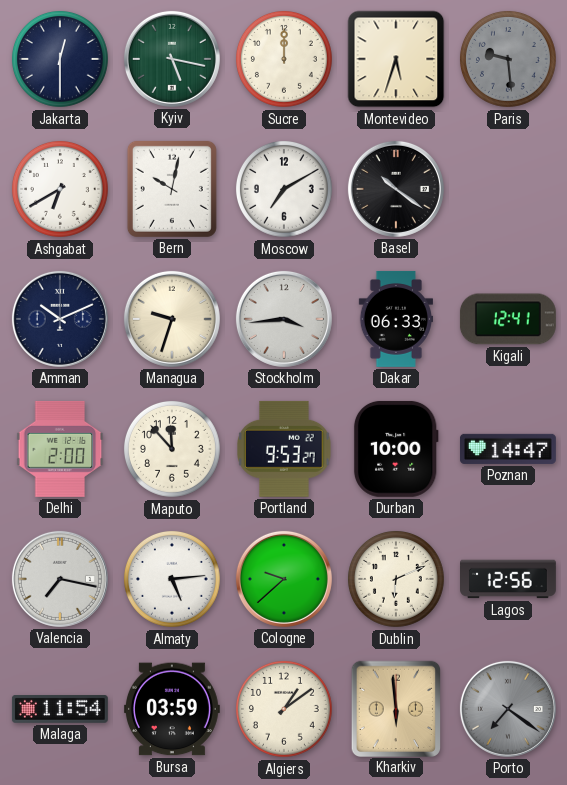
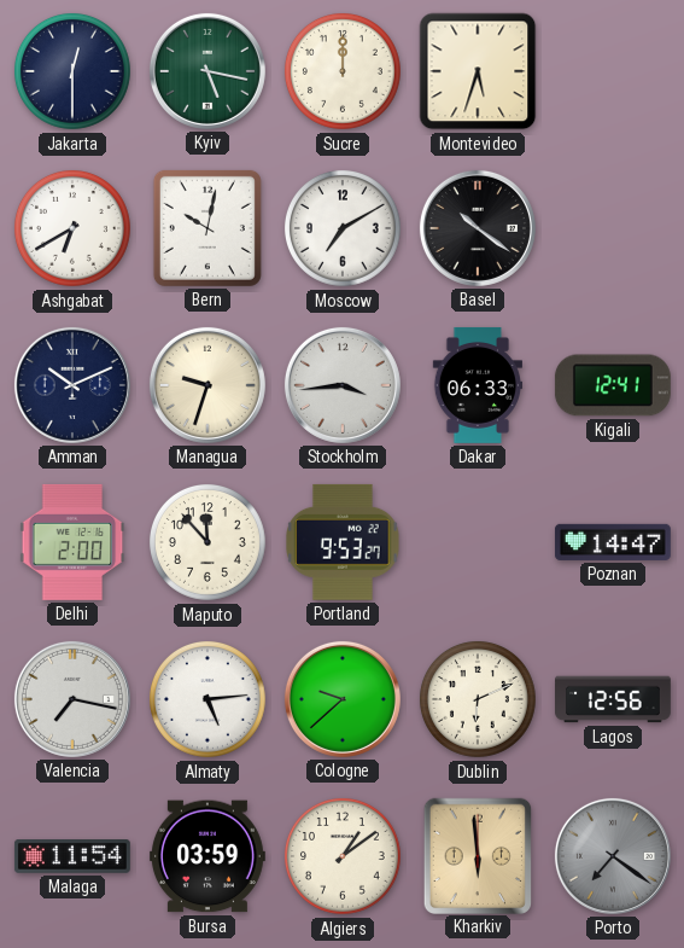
Paris: 9:29 -> none
Durban: 10:00 -> none
